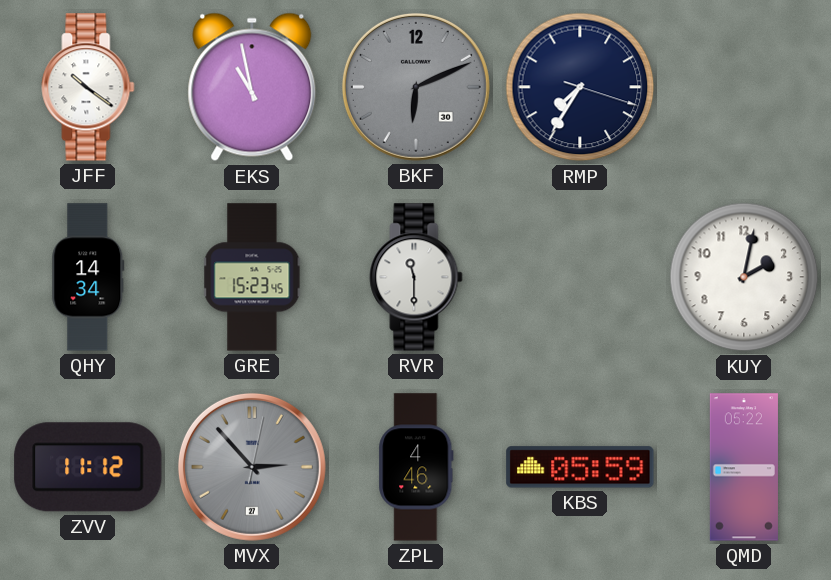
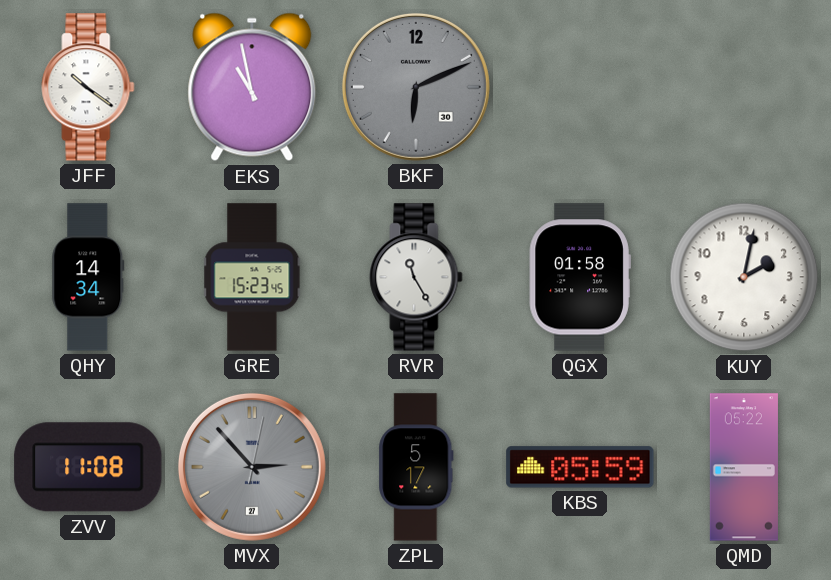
RMP: 7:35 -> none
RVR: 11:30 -> 11:25
QGX: none -> 01:58
ZVV: 11:12 -> 11:08
ZPL: 4:46 -> 5:17
